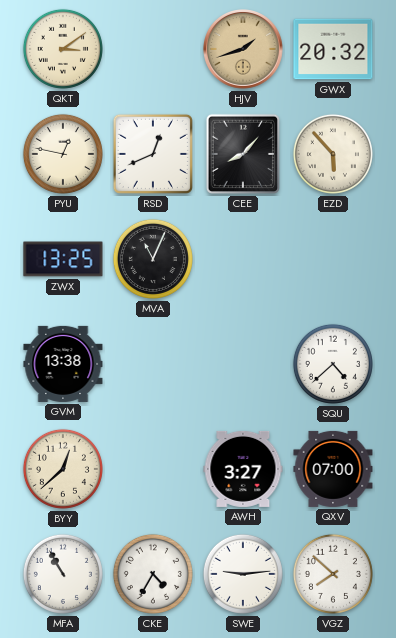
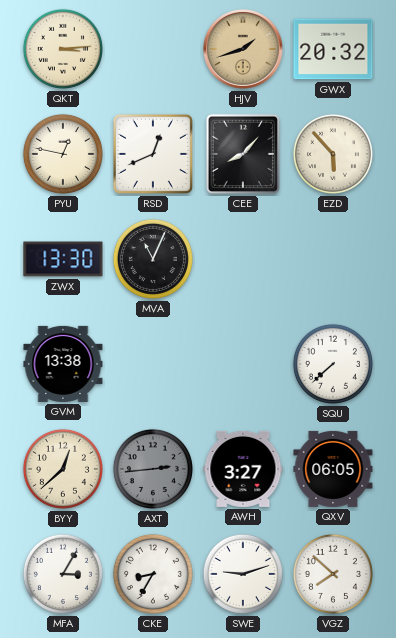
QKT: 3:09 -> 3:14
ZWX: 13:25 -> 13:30
SQU: 4:38 -> 7:38
AXT: none -> 2:44
QXV: 07:00 -> 06:05
MFA: 10:55 -> 3:05
CKE: 4:35 -> 8:35
SWE: 9:14 -> 9:12
